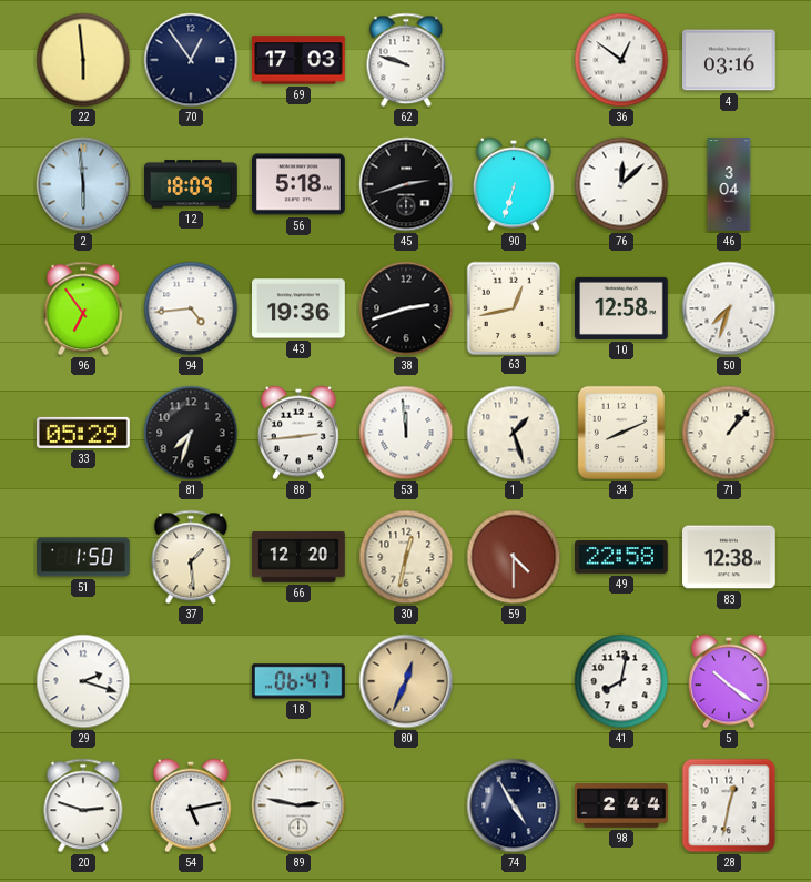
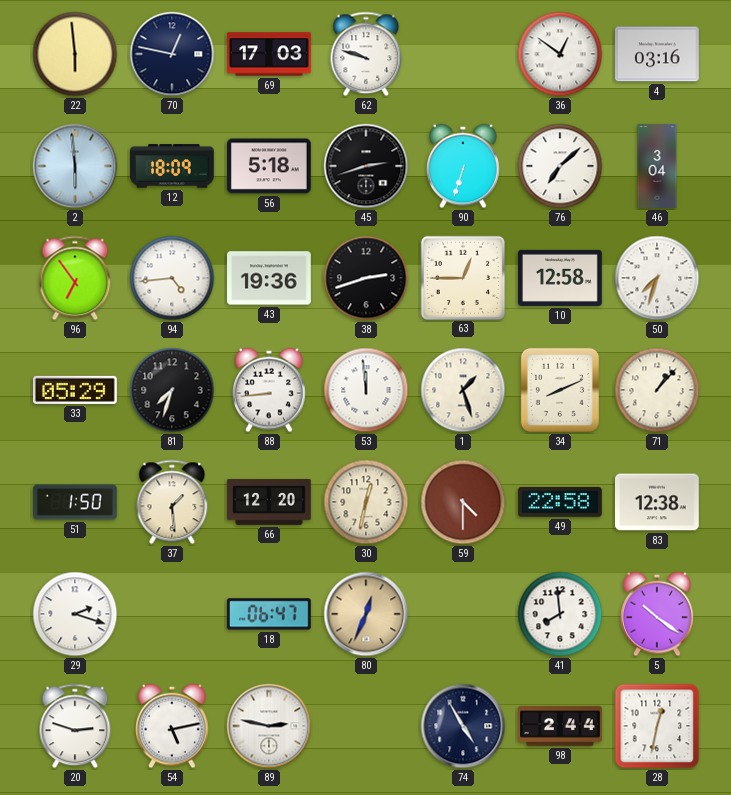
70: 12:54 -> 12:47
76: 12:08 -> 7:08
63: 12:43 -> 12:45
88: 2:44 -> 8:44
41: 8:02 -> 7:59
